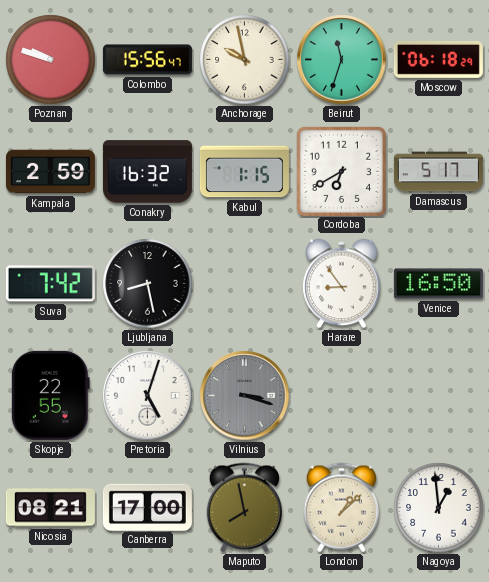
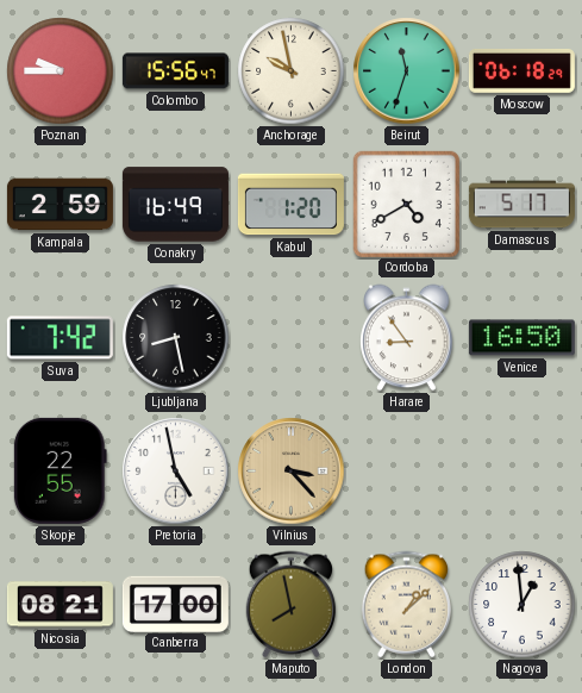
Poznan: 9:48 -> 9:45
Conakry: 16:32 -> 16:49
Kabul: 1:15 -> 1:20
Cordoba: 6:40 -> 4:40
Pretoria: 5:03 -> 4:58
Vilnius: 3:18 -> 3:23
Vilnius dial: grey -> champagne
